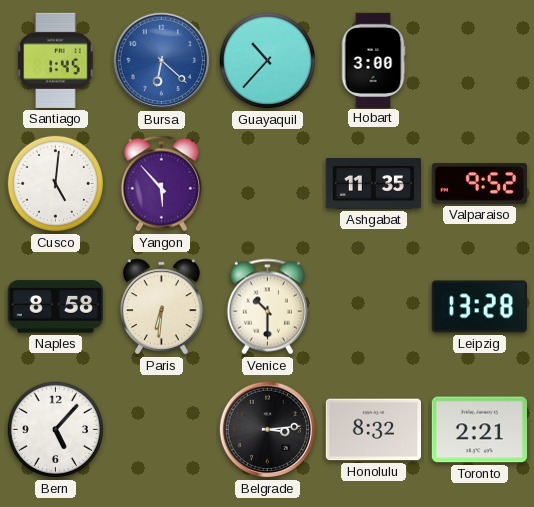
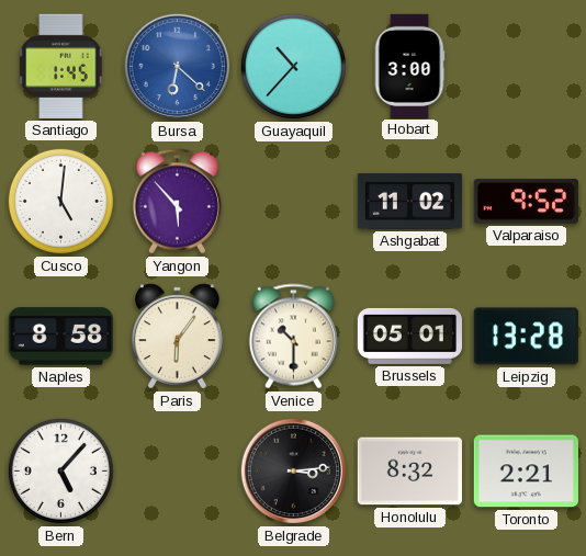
Ashgabat: 11:35 -> 11:02
Paris: 6:31 -> 6:06
Brussels: none -> 05:01
